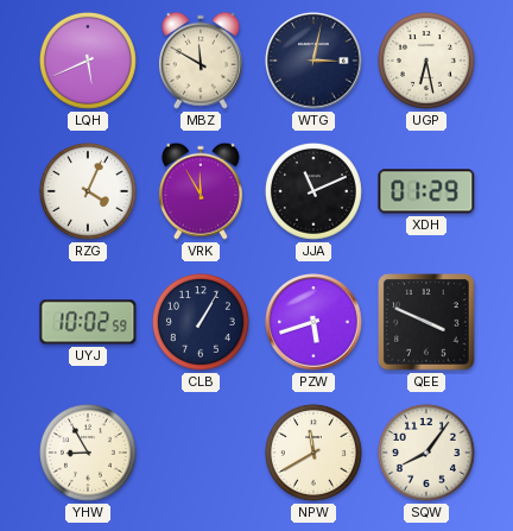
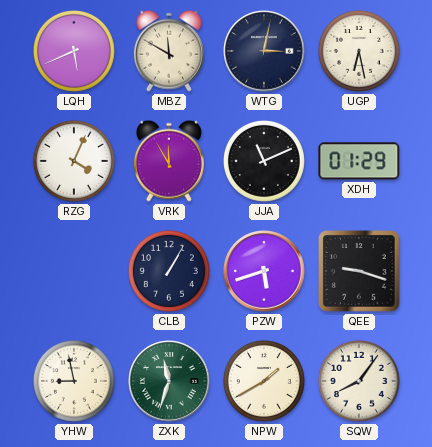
UYJ: 10:02 -> none
QEE: 3:49 -> 9:18
YHW: 8:55 -> 8:58
ZXK: none -> 11:33
NPW: 11:40 -> 1:40
